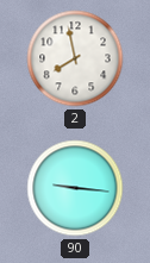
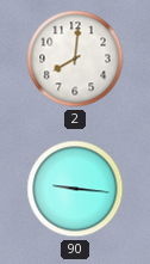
2: 7:58 -> 8:01
